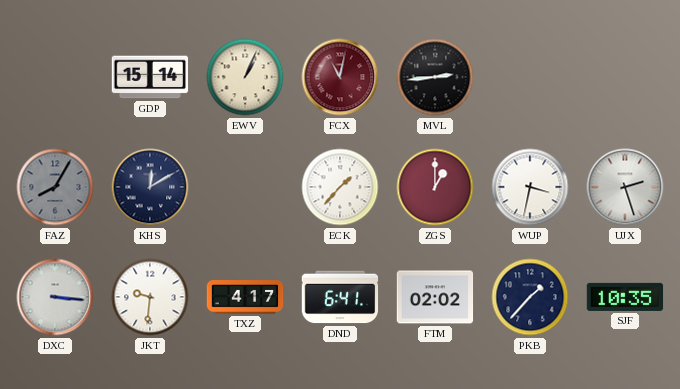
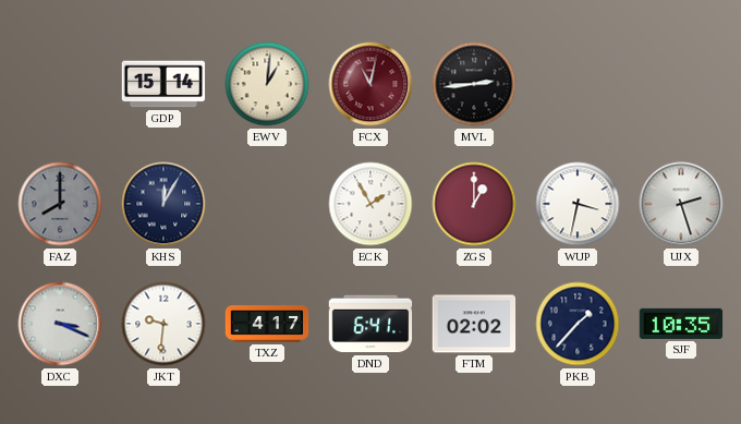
EWV: 1:04 -> 1:01
FAZ: 8:05 -> 8:00
KHS: 12:10 -> 12:05
ECK: 1:37 -> 1:55
DXC: 3:16 -> 3:19
